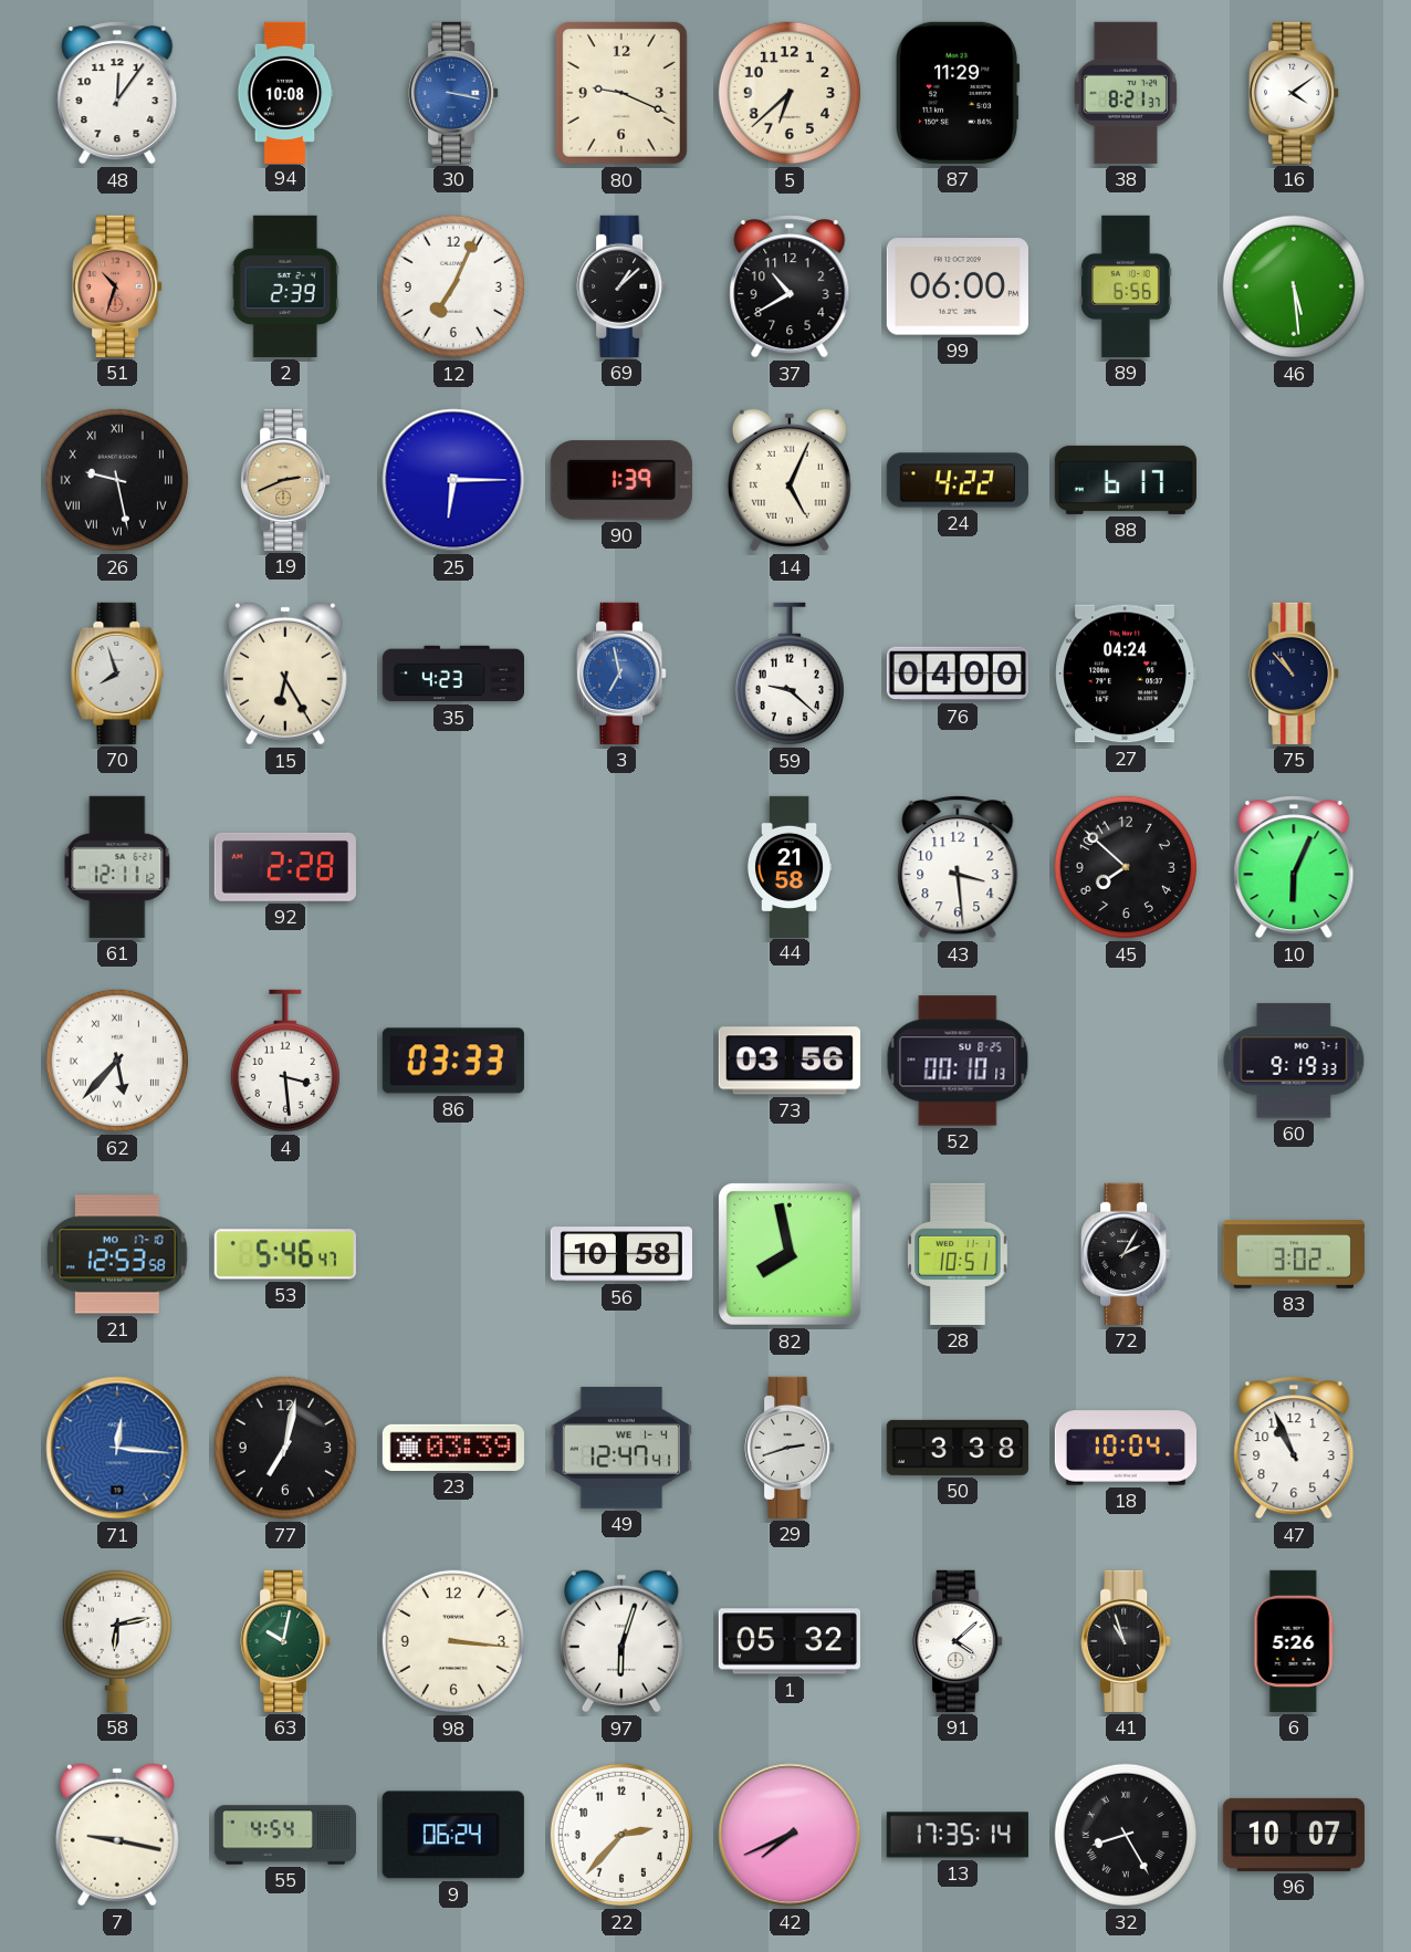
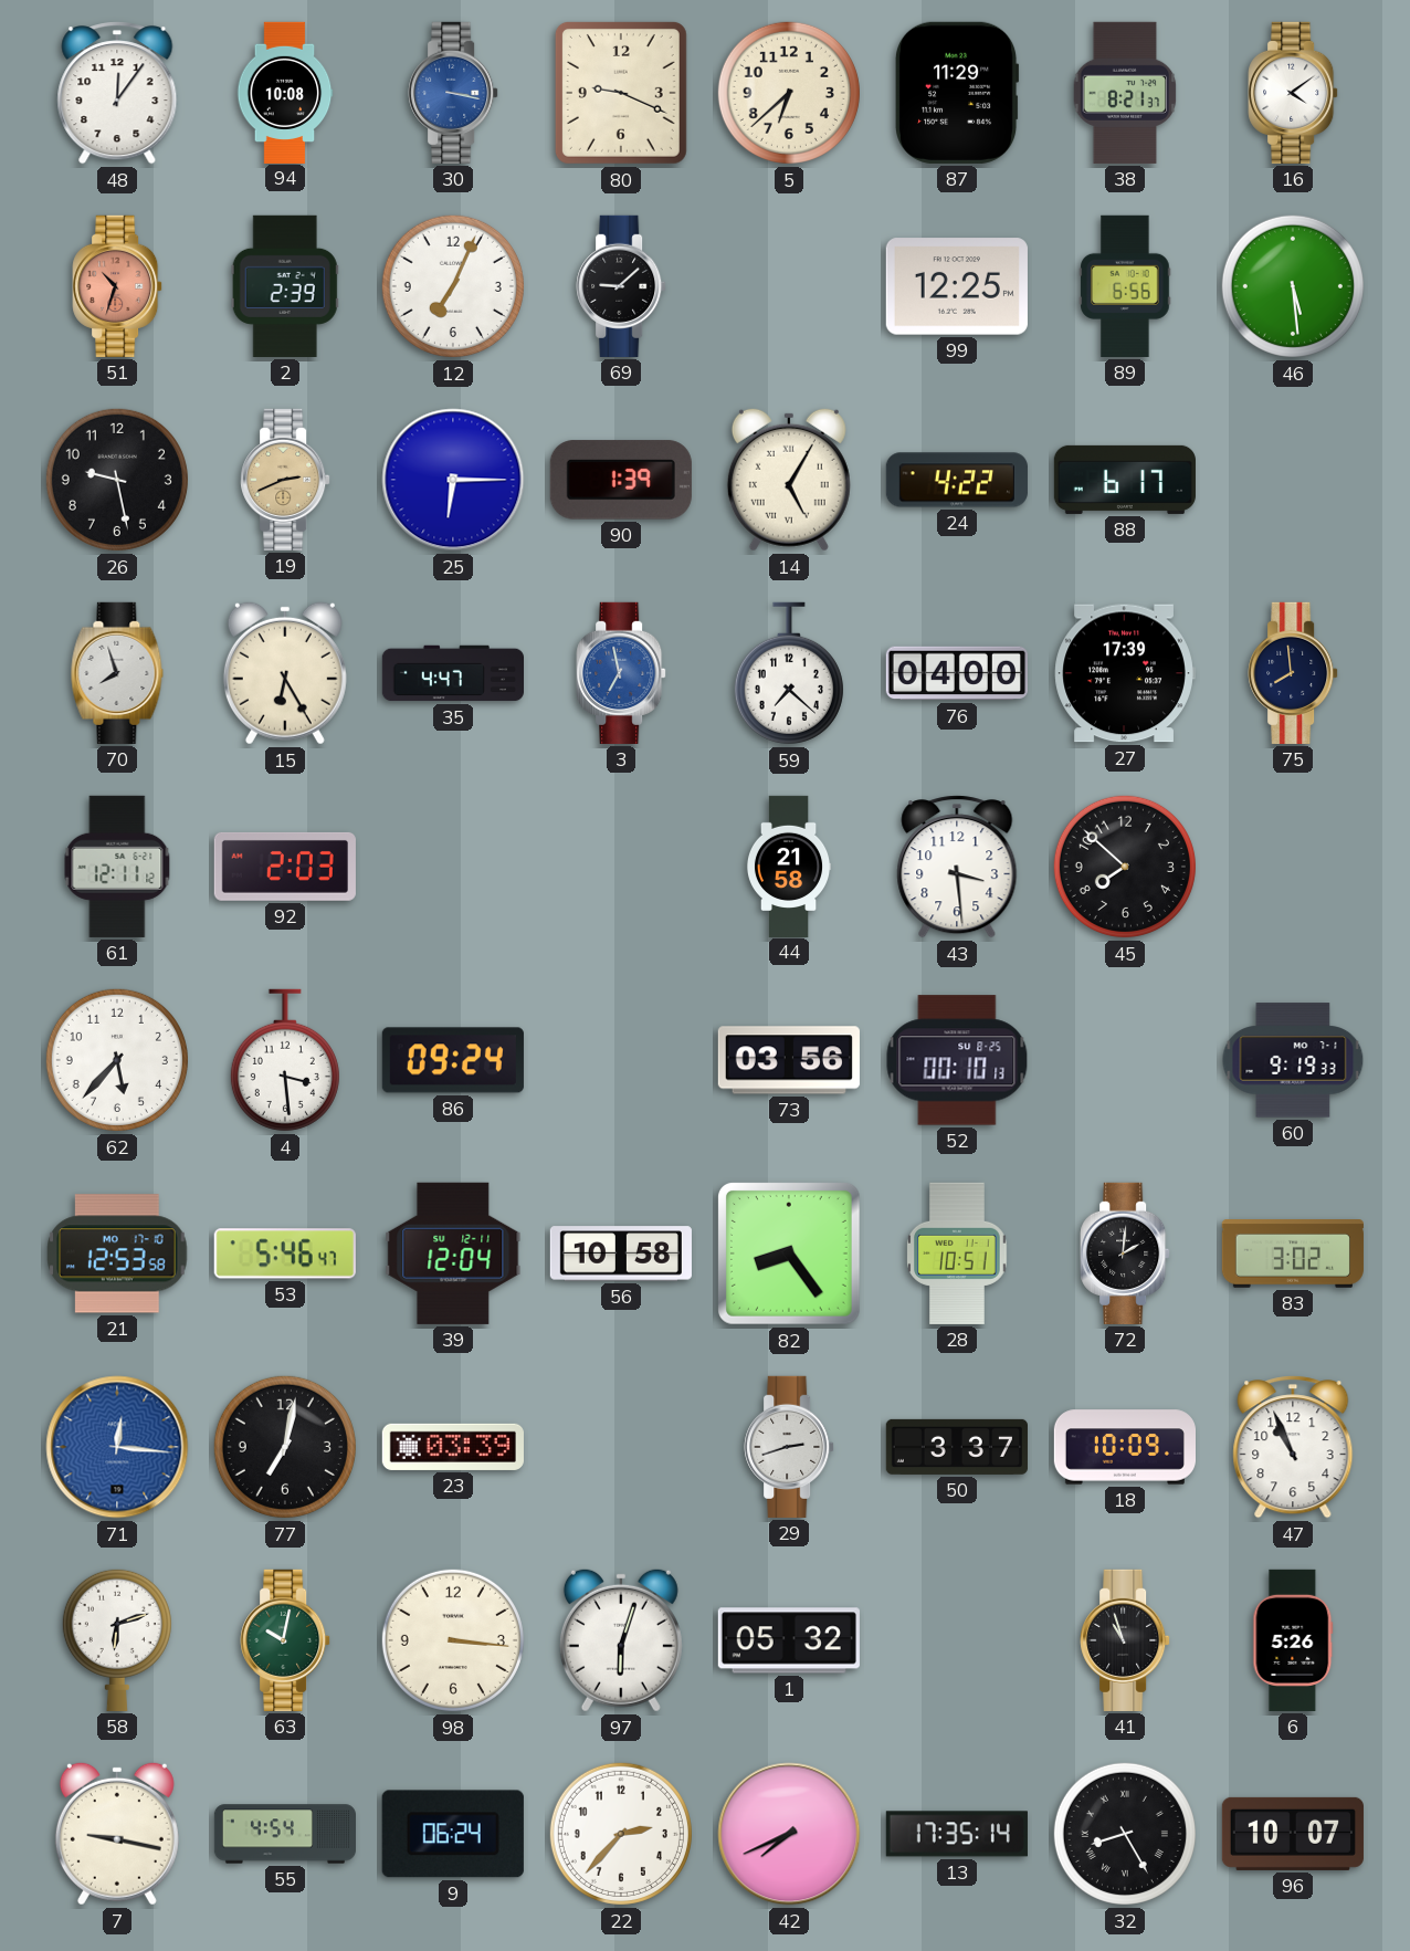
69: 1:08 -> 9:08
37: 10:40 -> none
99: 06:00 -> 12:25
26 numerals: Roman -> Arabic
14: 5:04 -> 5:05
35: 4:23 -> 4:47
59: 9:22 -> 7:22
27: 04:24 -> 17:39
75: 10:53 -> 7:59
92: 2:28 -> 2:03
10: 6:04 -> none
62 numerals: Roman -> Arabic
86: 03:33 -> 09:24
39: none -> 12:04
82: 7:58 -> 8:24
72: 2:05 -> 2:01
49: 12:47 -> none
50: 3:38 -> 3:37
18: 10:04 -> 10:09
58: 6:13 -> 6:12
91: 4:08 -> none
